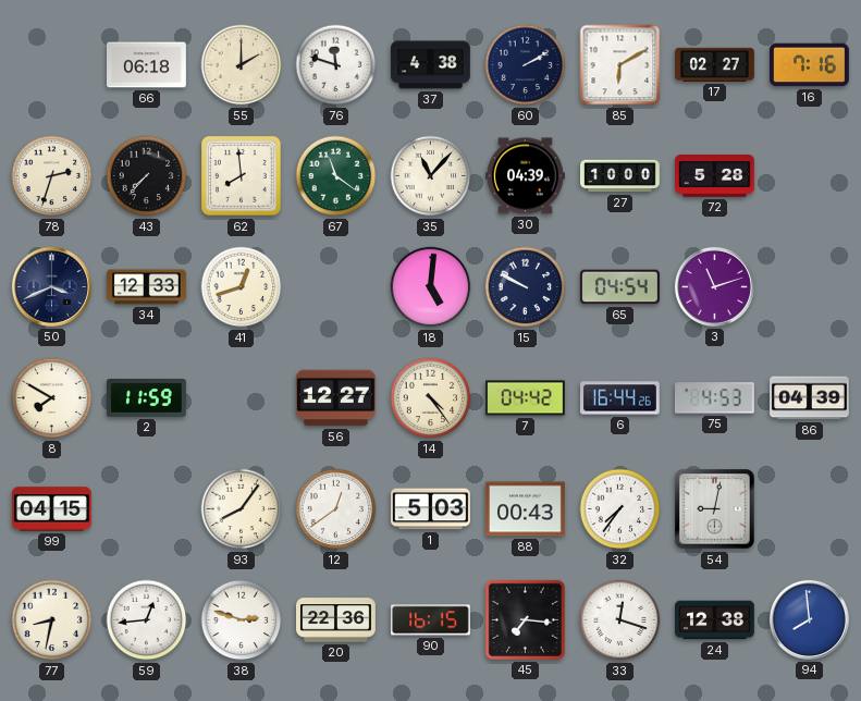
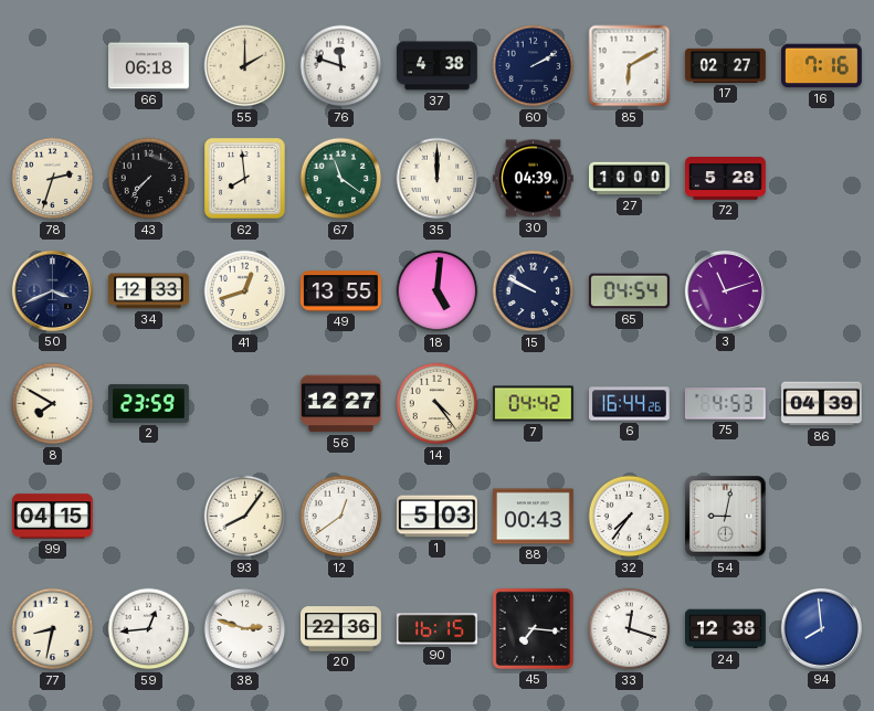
35: 11:07 -> 12:00
49: none -> 13:55
2: 11:59 -> 23:59
